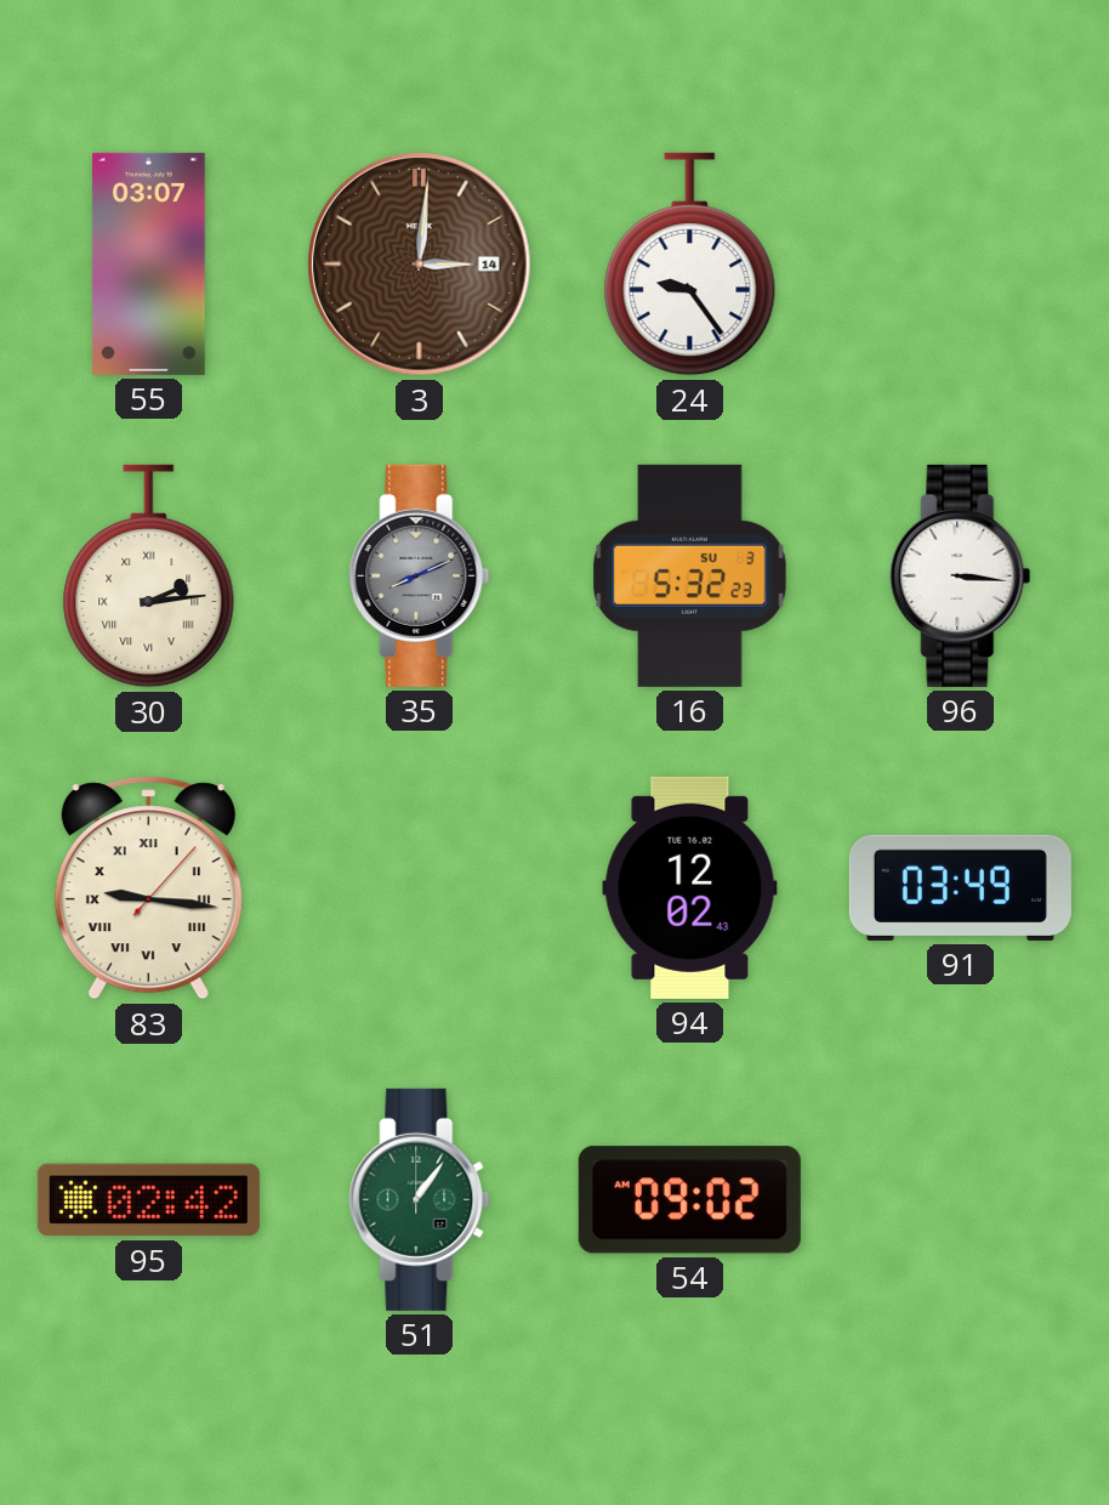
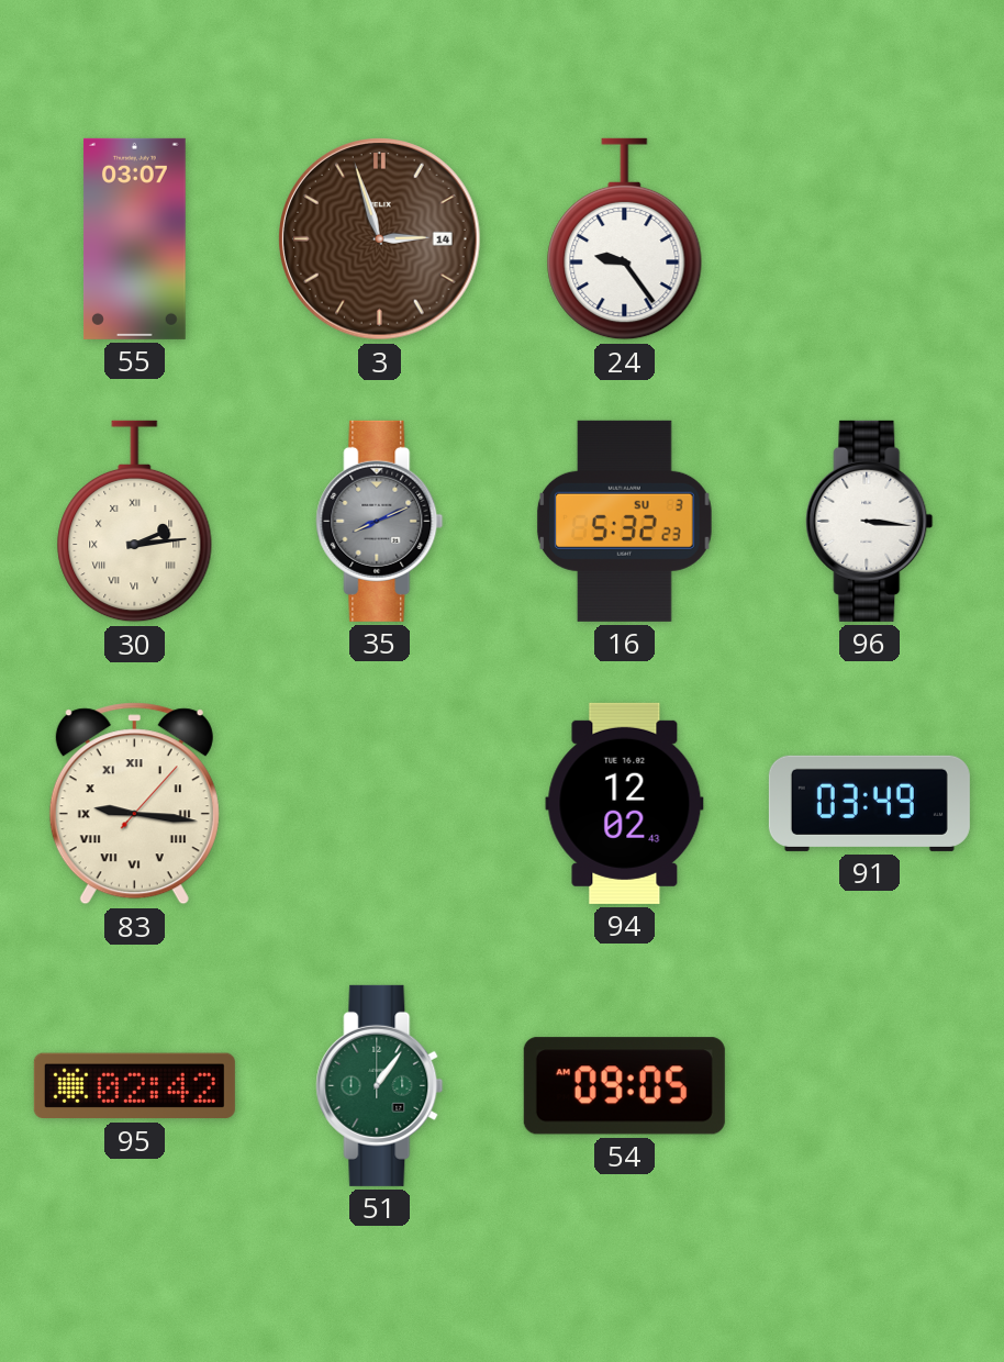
3: 3:01 -> 2:57
54: 09:02 -> 09:05
